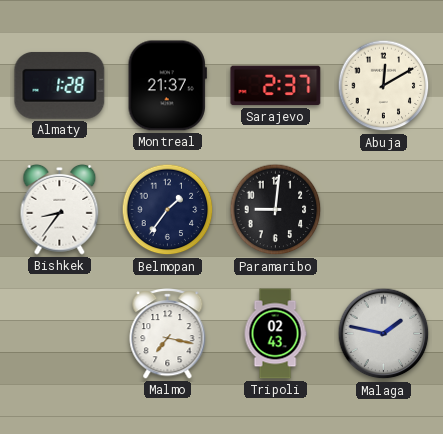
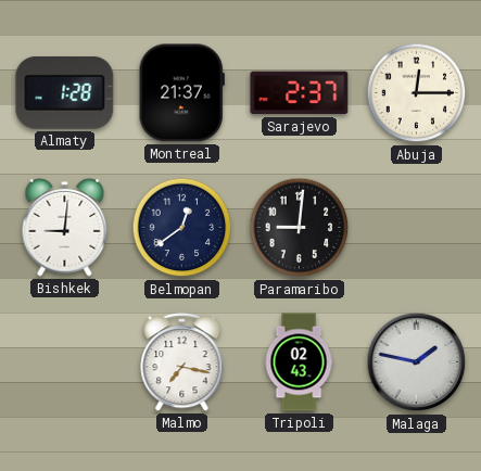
Abuja: 12:10 -> 12:15
Bishkek: 8:36 -> 9:01
Belmopan: 1:36 -> 12:39
